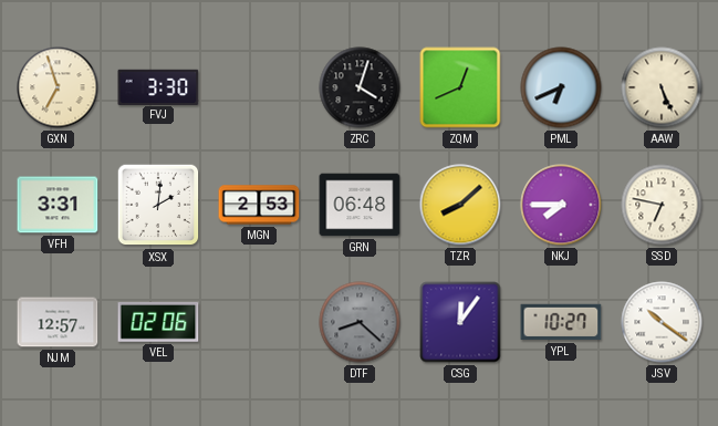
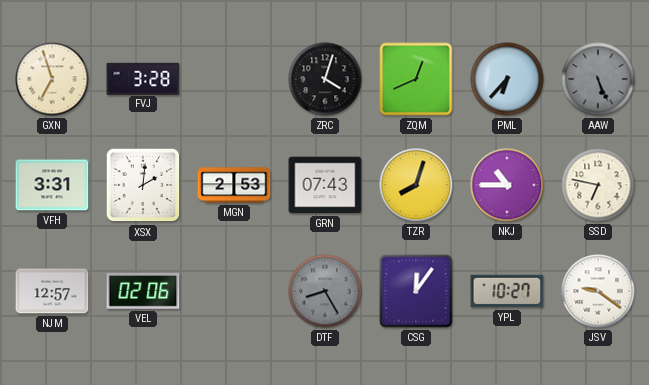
FVJ: 3:30 -> 3:28
PML: 6:41 -> 6:37
AAW dial: cream -> grey
GRN: 06:48 -> 07:43
TZR: 8:08 -> 8:03
NKJ: 7:45 -> 10:45
DTF: 8:22 -> 8:25
JSV: 10:21 -> 9:21
